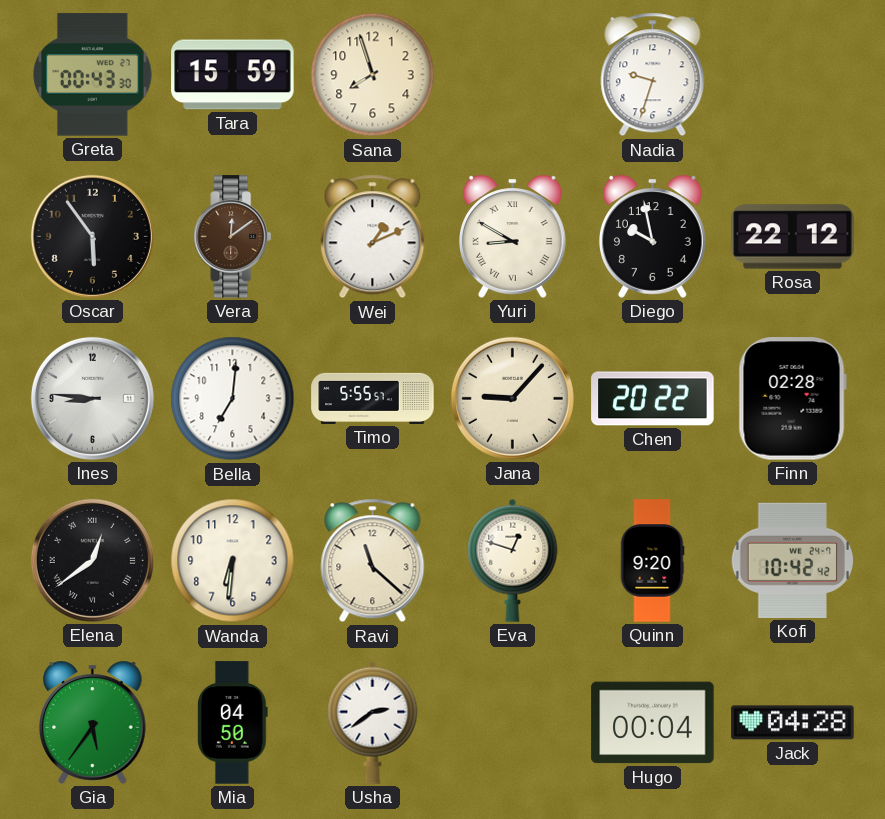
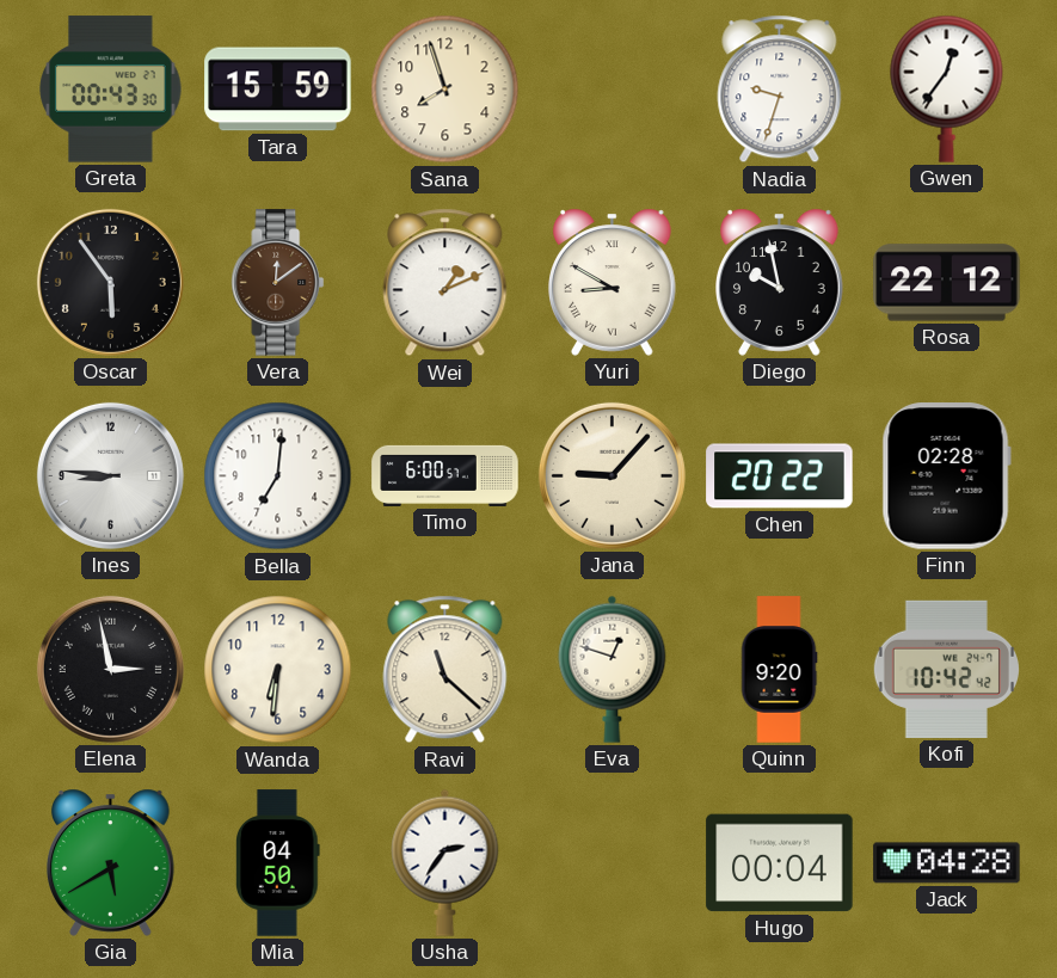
Gwen: none -> 12:36
Timo: 5:55 -> 6:00
Elena: 12:39 -> 2:58
Gia: 5:36 -> 5:40
Usha: 2:39 -> 2:36
